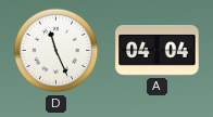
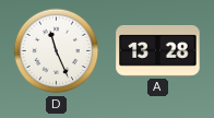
A: 04:04 -> 13:28
